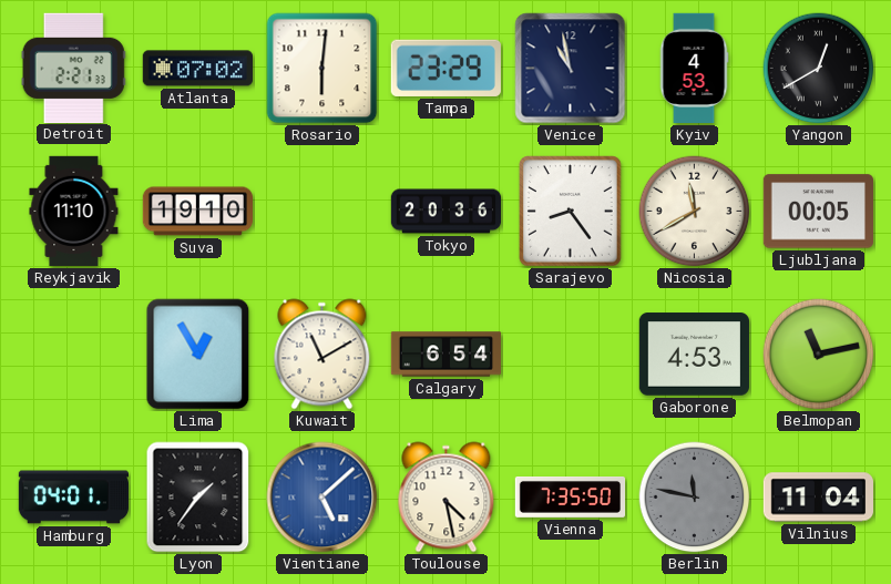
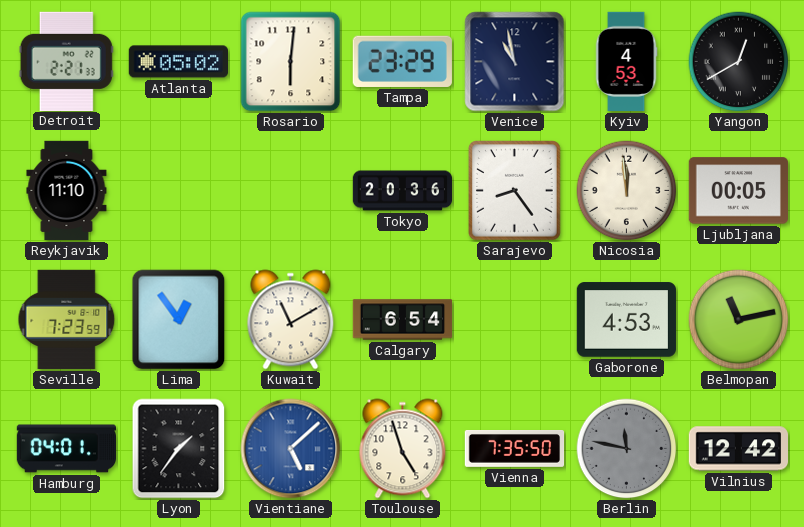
Atlanta: 07:02 -> 05:02
Suva: 19:10 -> none
Nicosia: 11:40 -> 11:59
Seville: none -> 7:23
Lima: 12:55 -> 12:54
Toulouse: 4:28 -> 4:57
Vilnius: 11:04 -> 12:42
